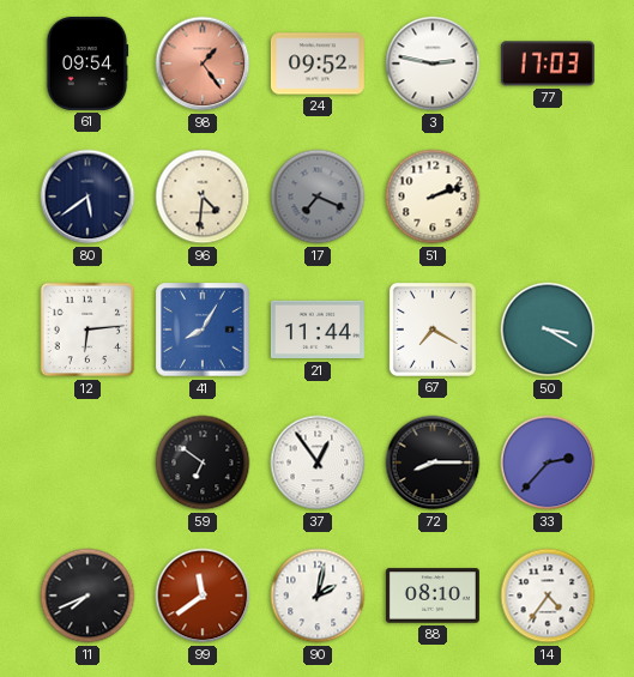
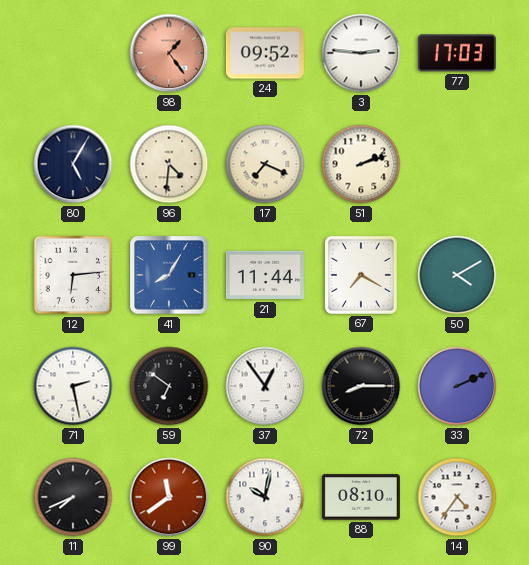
61: 09:54 -> none
3: 2:47 -> 2:46
80: 5:39 -> 5:05
17 dial: grey -> cream
50: 3:20 -> 4:10
71: none -> 2:28
33: 2:37 -> 2:11
90: 2:02 -> 10:02
